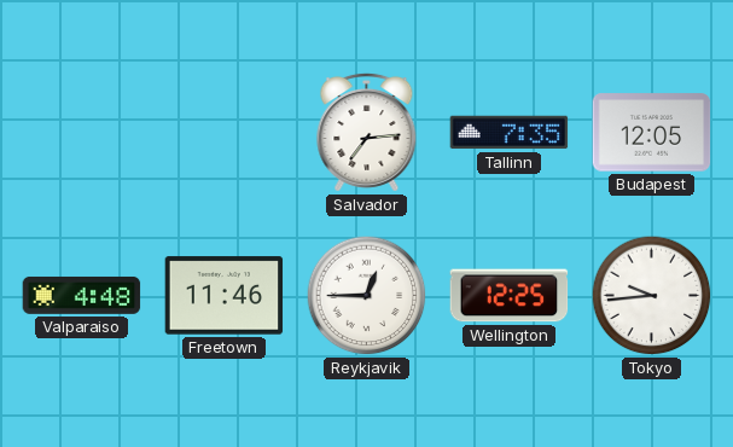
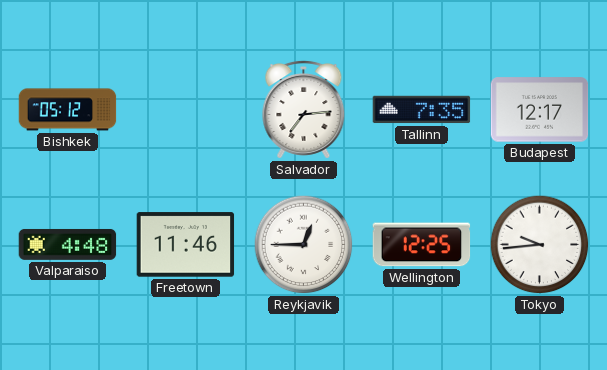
Bishkek: none -> 05:12
Budapest: 12:05 -> 12:17
